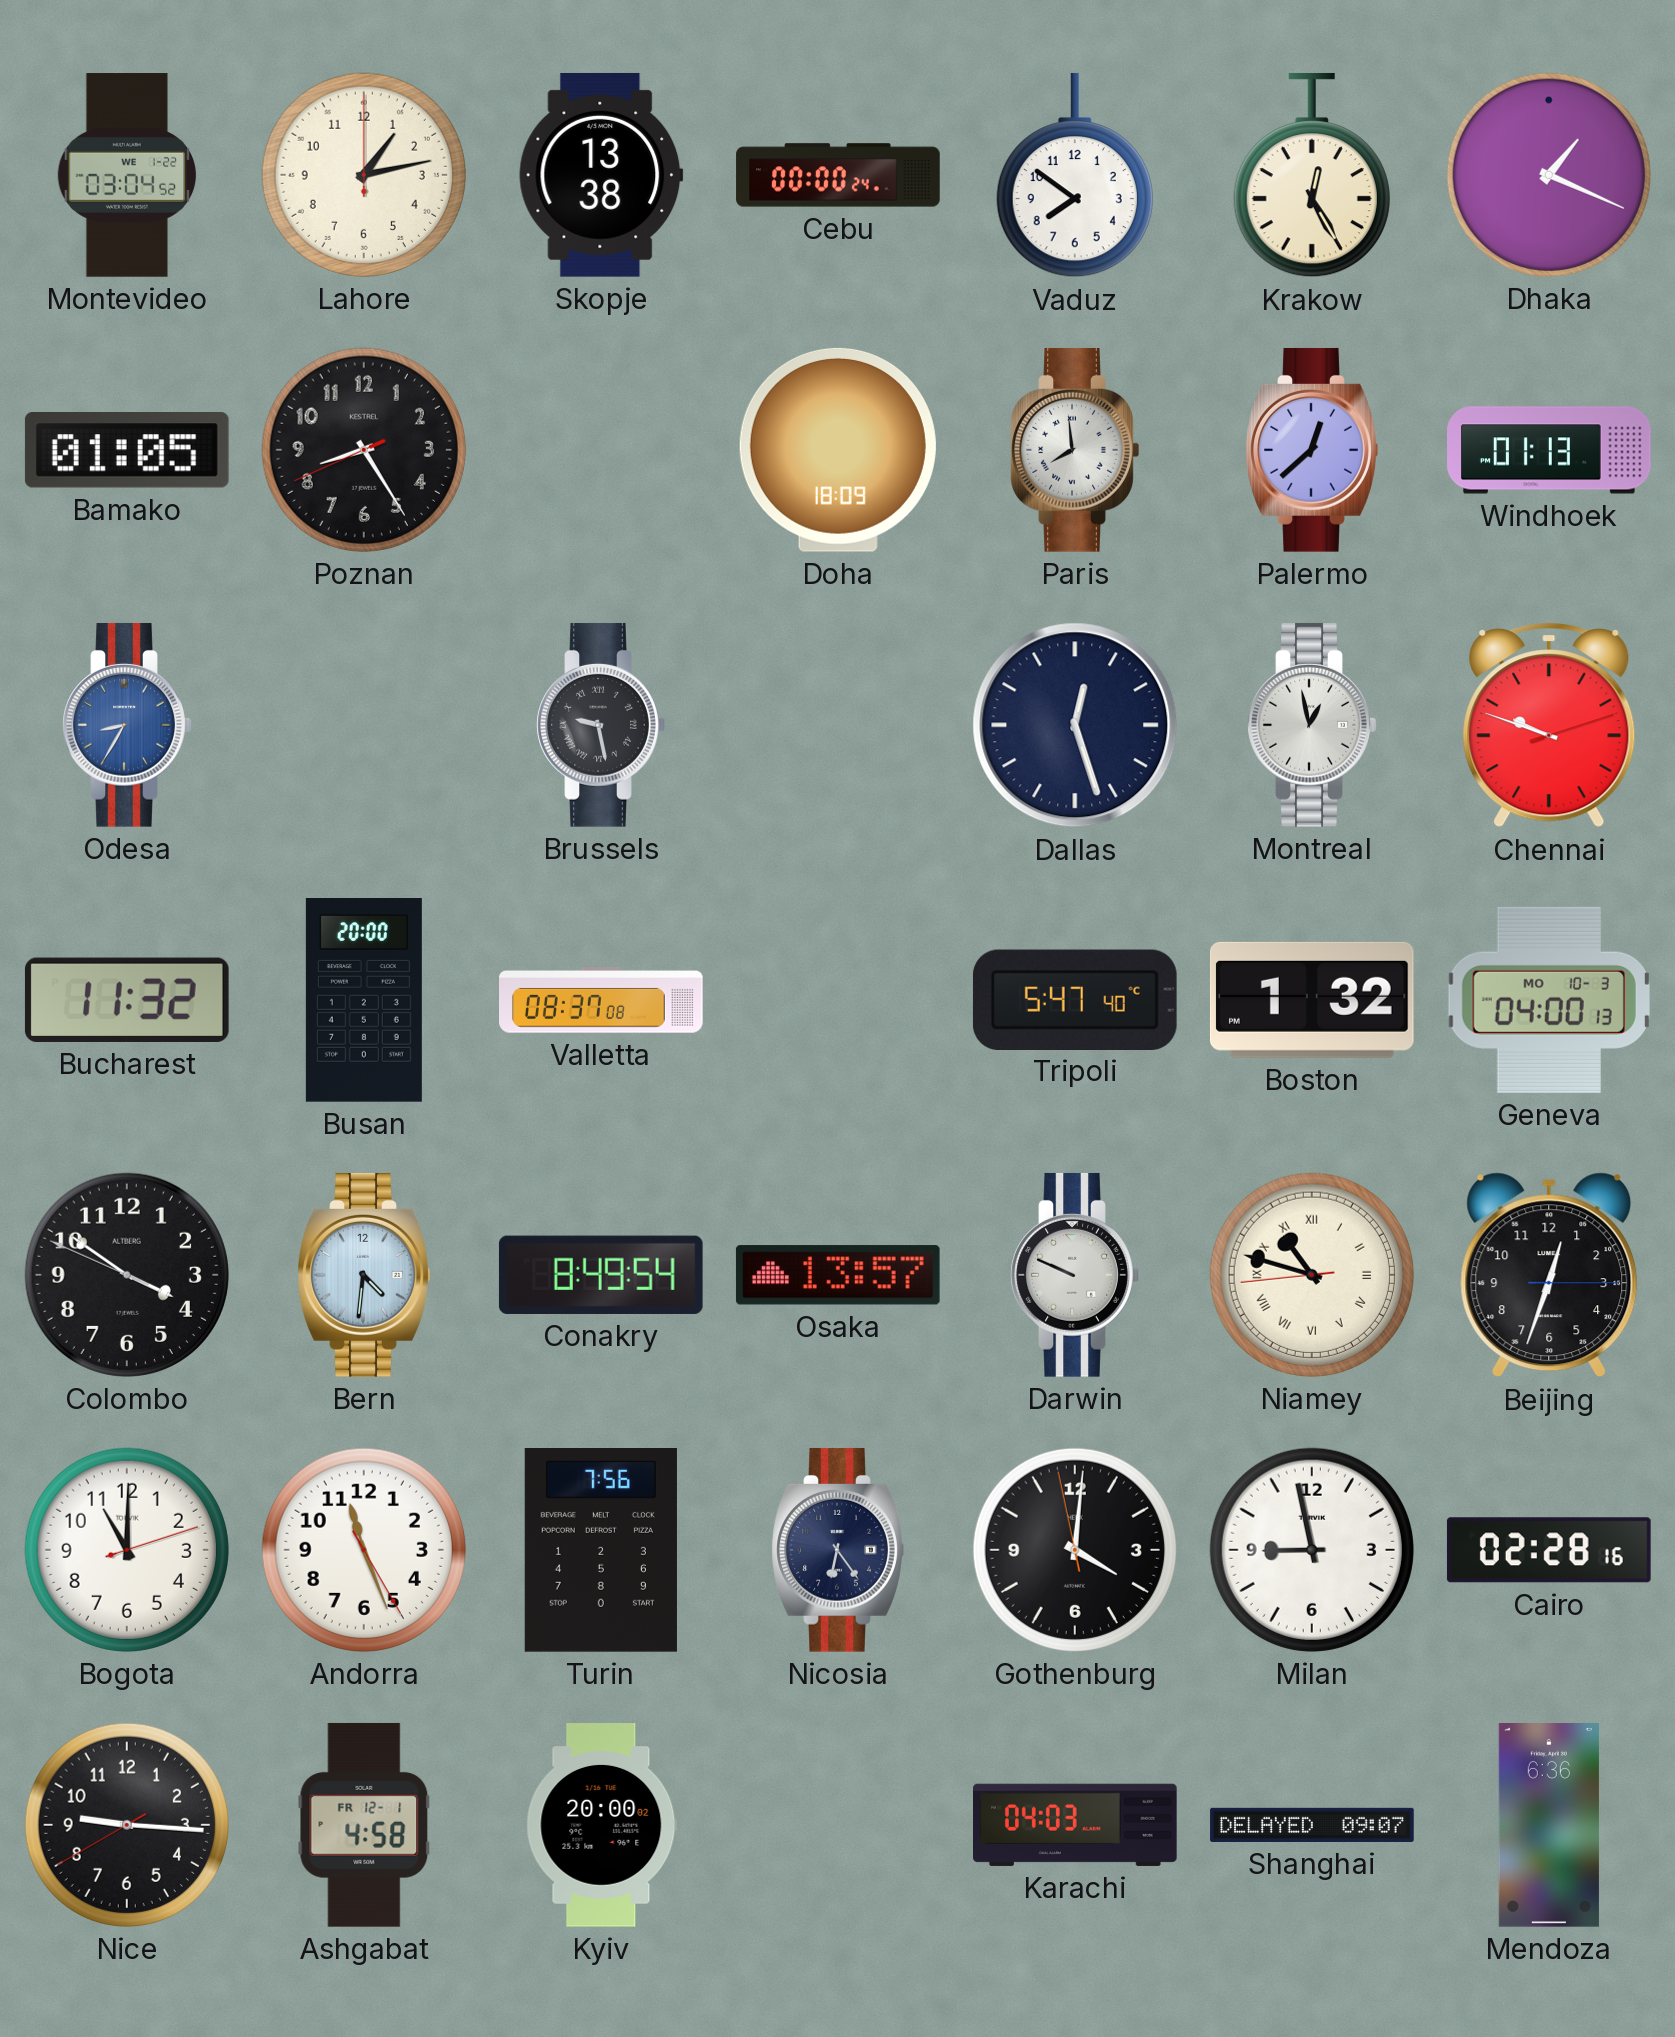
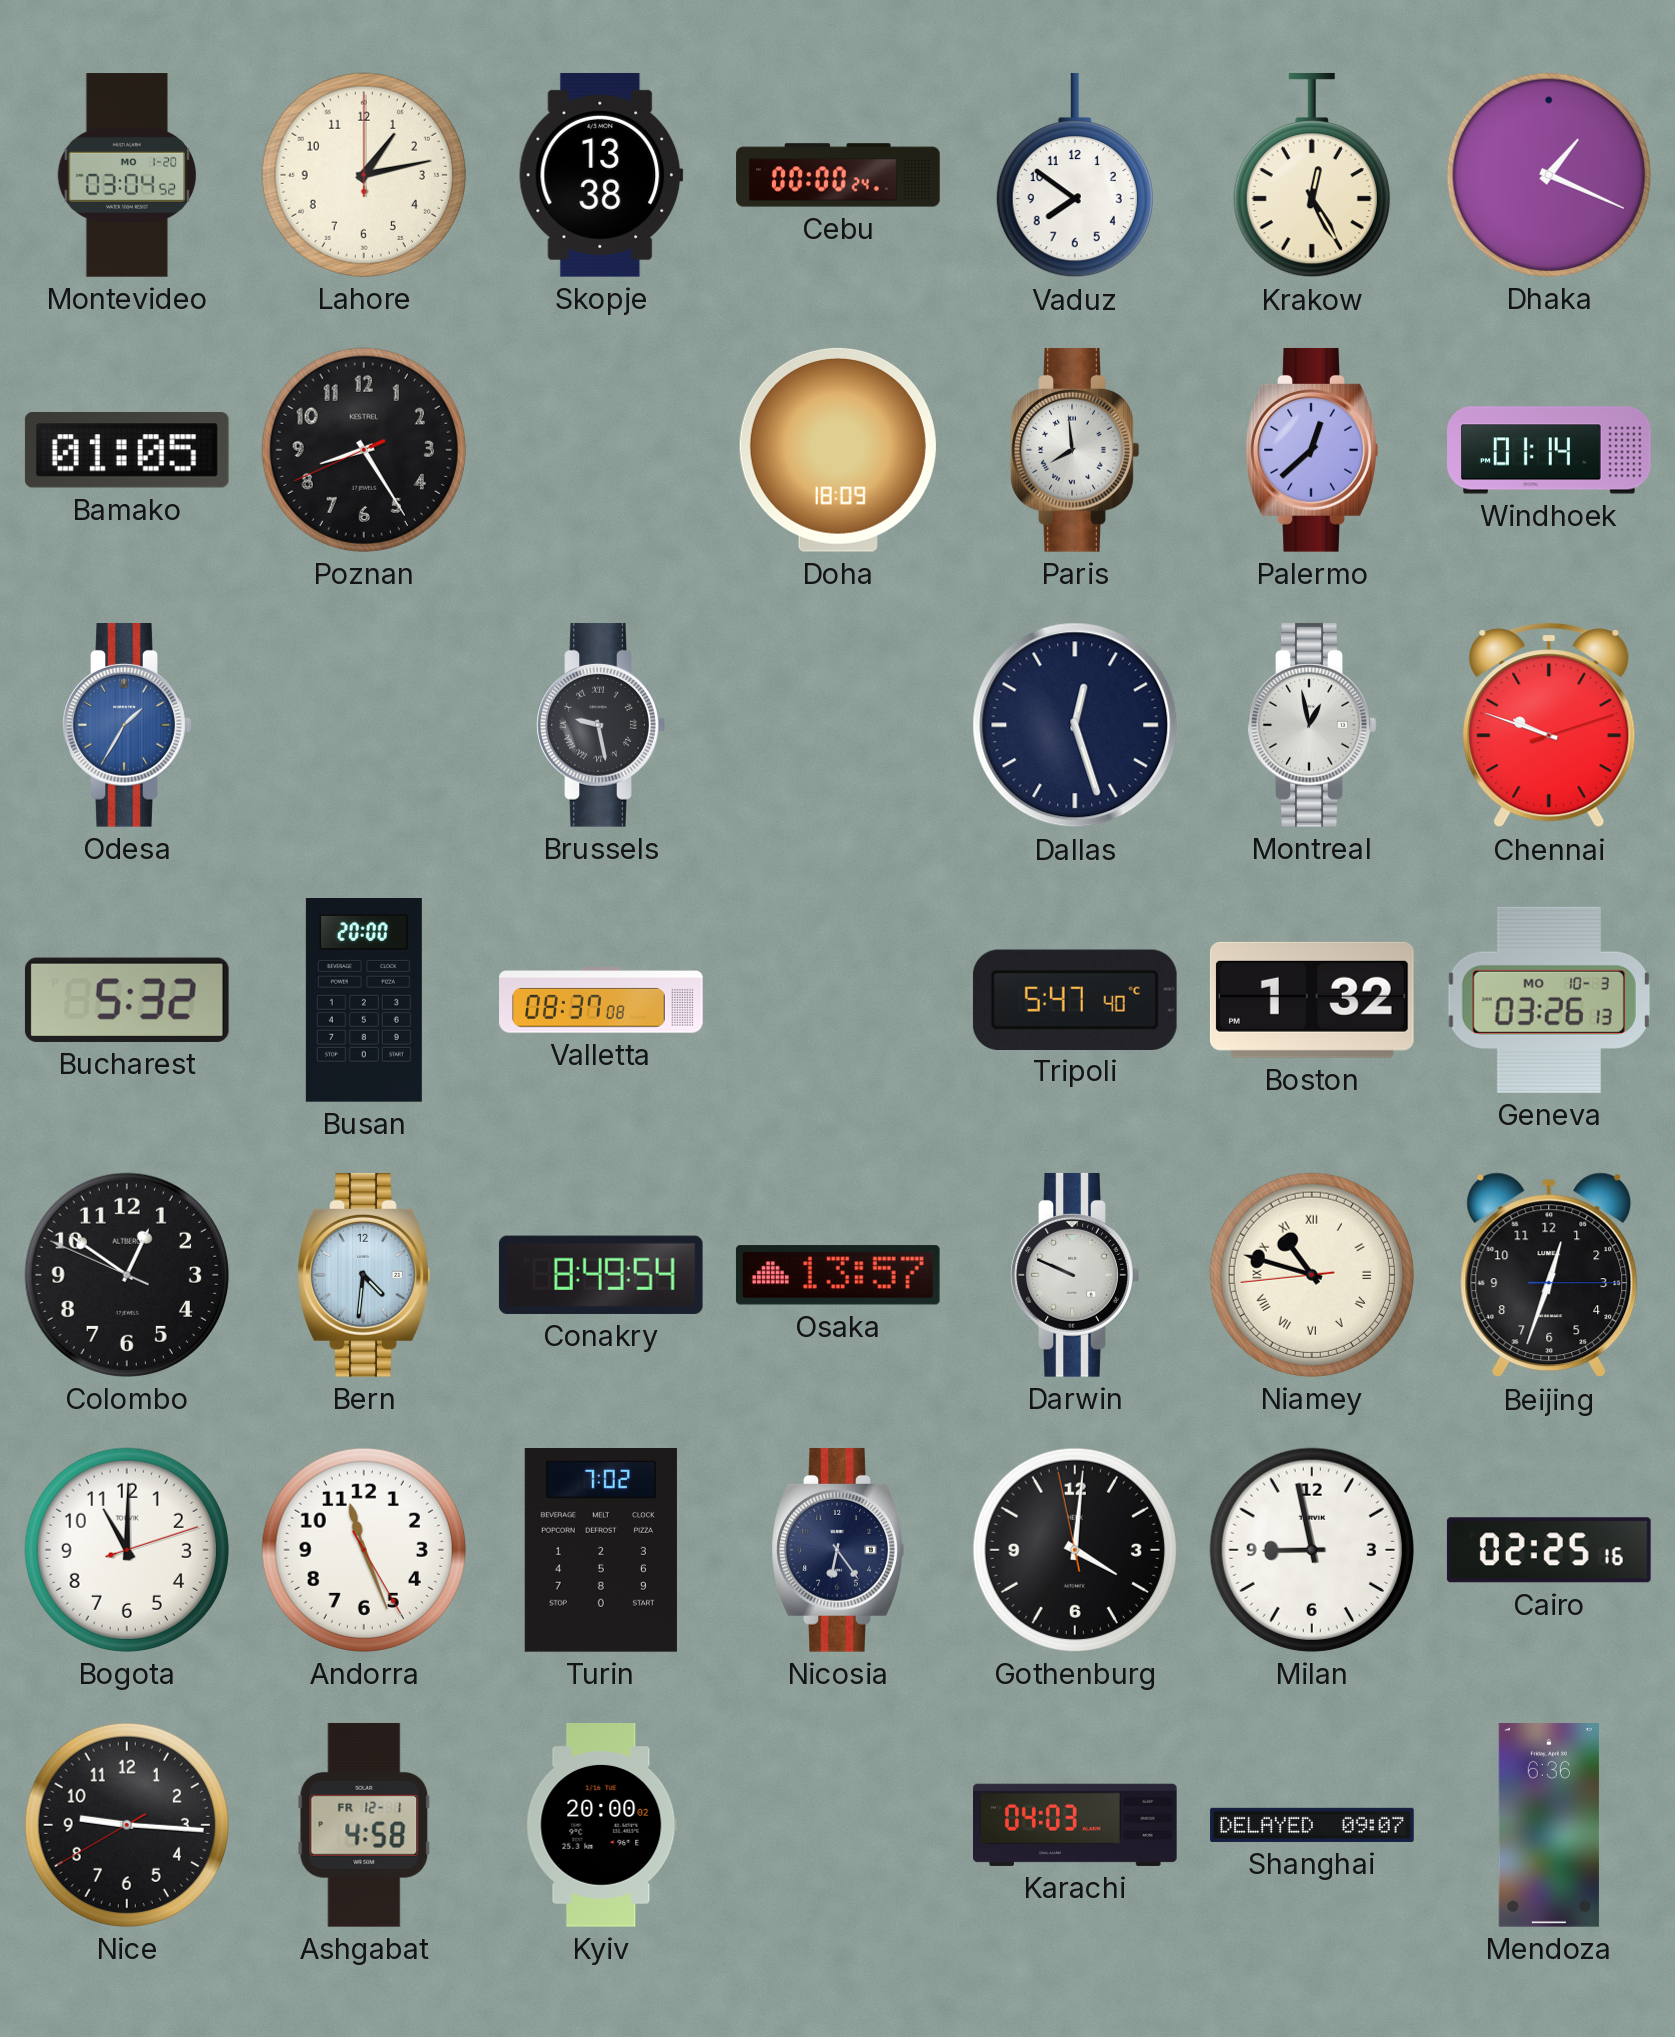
Montevideo date: WE 1-22 -> MO 1-20
Windhoek: 01:13 -> 01:14
Odesa: 8:35 -> 1:35
Bucharest: 11:32 -> 5:32
Geneva: 04:00 -> 03:26
Colombo: 3:50 -> 12:50
Turin: 7:56 -> 7:02
Cairo: 02:28 -> 02:25
